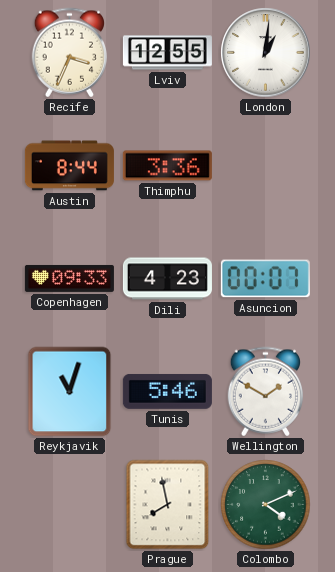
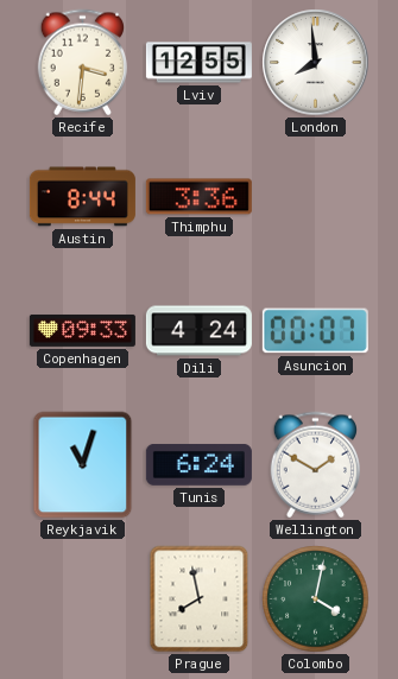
Recife: 3:34 -> 3:31
London: 1:01 -> 7:59
Dili: 4:23 -> 4:24
Tunis: 5:46 -> 6:24
Colombo: 4:11 -> 4:02
